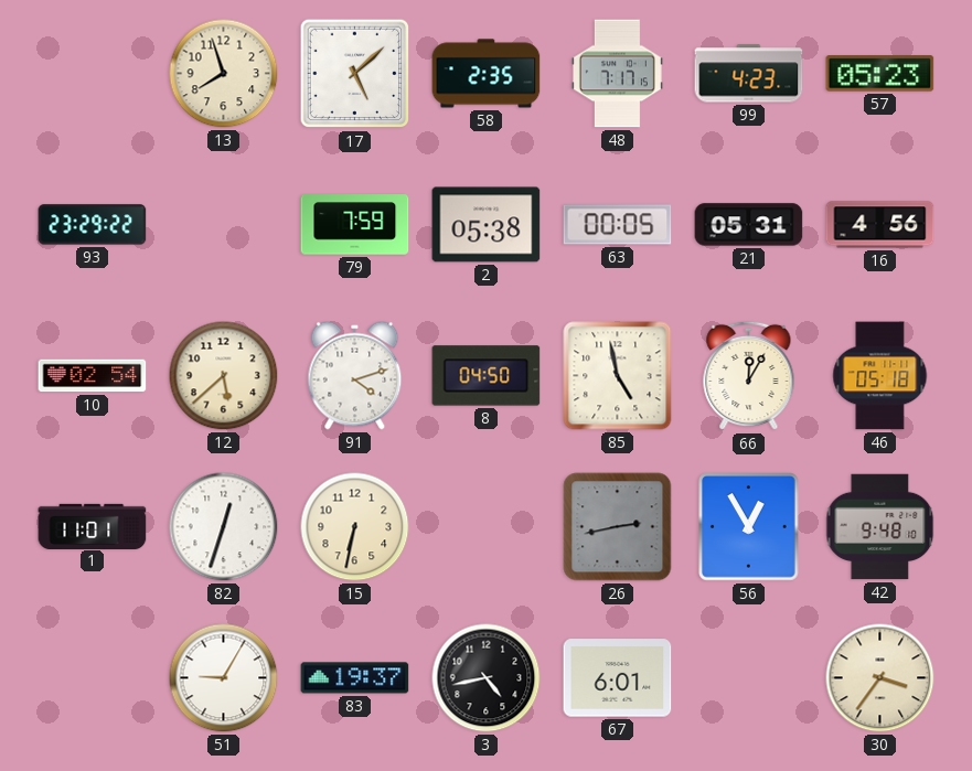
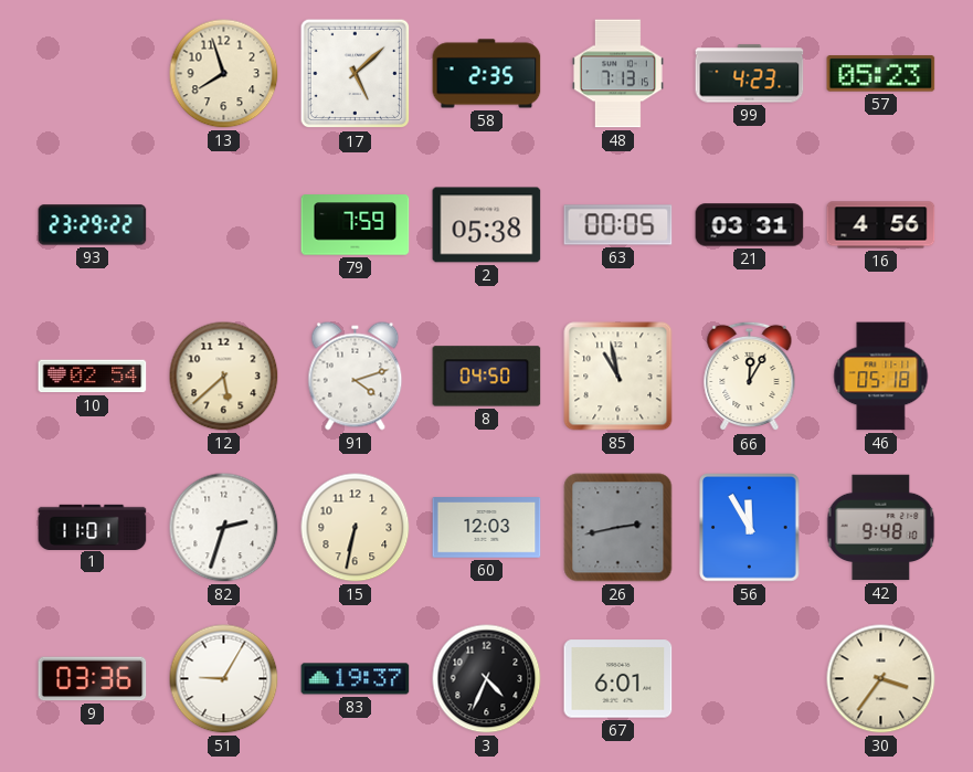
48: 7:17 -> 7:13
21: 05:31 -> 03:31
85: 4:58 -> 10:58
82: 12:33 -> 2:33
60: none -> 12:03
56: 12:55 -> 11:55
9: none -> 03:36
3: 4:43 -> 4:34
